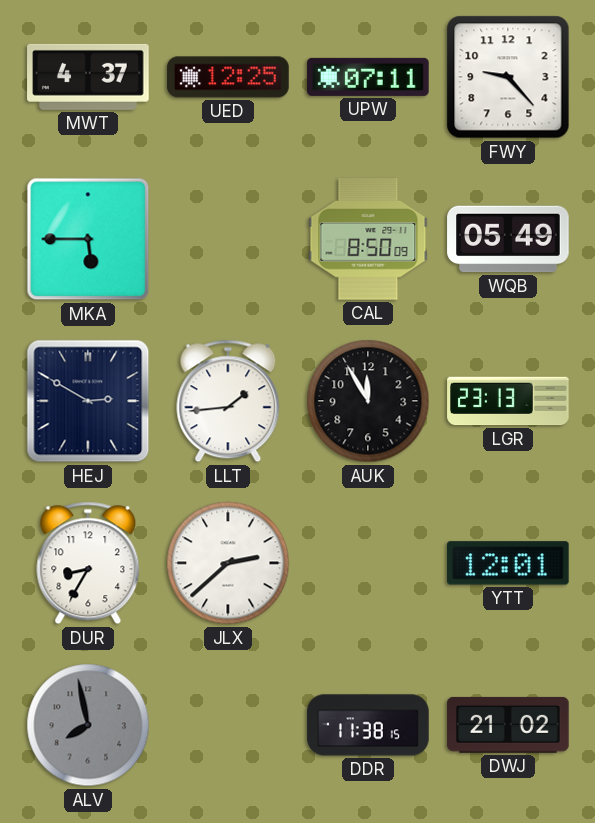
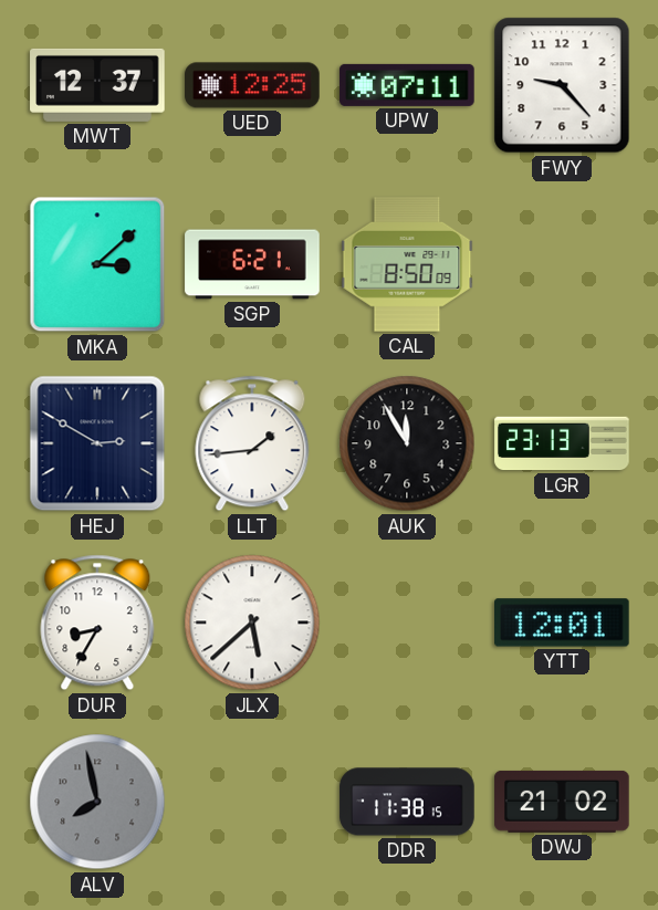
MWT: 4:37 -> 12:37
MKA: 5:45 -> 3:08
SGP: none -> 6:21
WQB: 05:49 -> none
JLX: 2:38 -> 5:38
